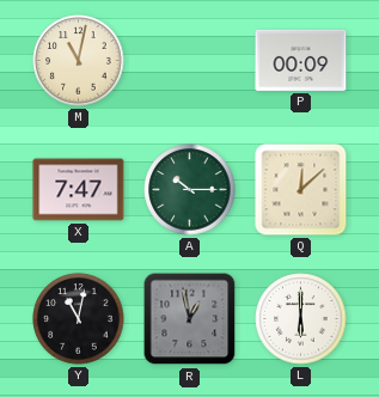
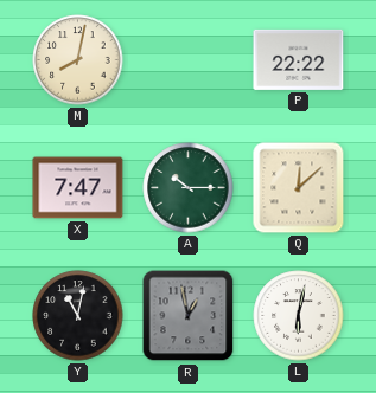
M: 11:02 -> 8:02
P: 00:09 -> 22:22
L: 6:00 -> 6:02
